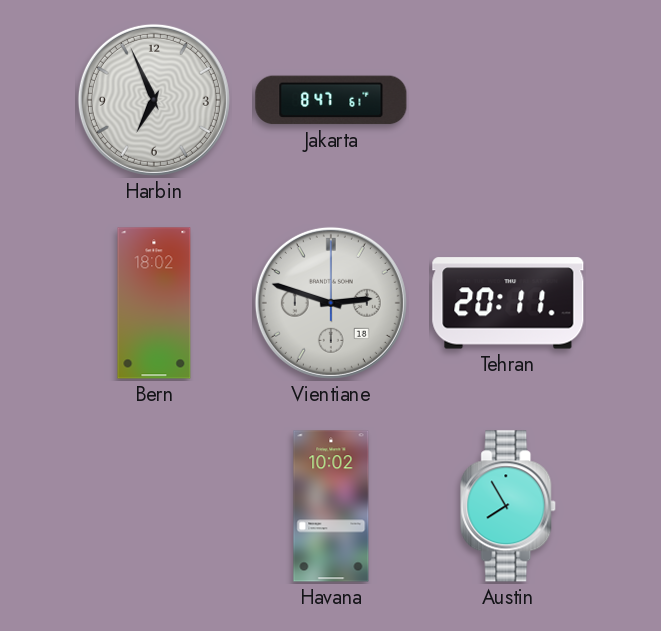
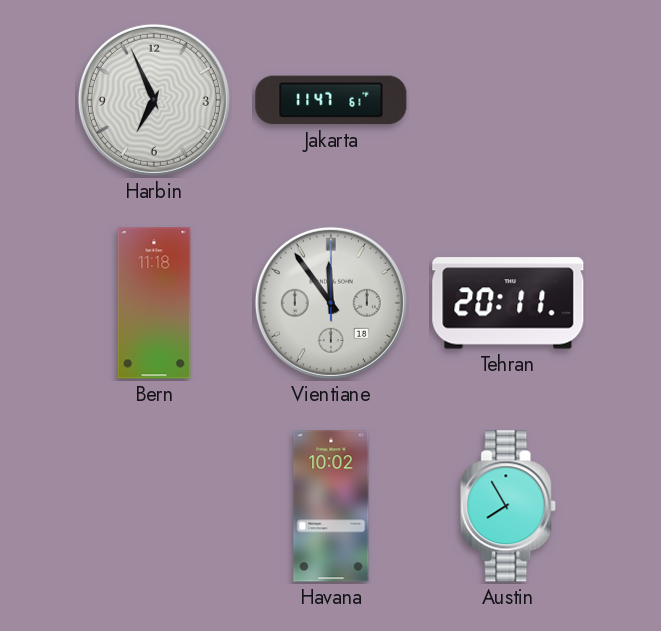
Jakarta: 8:47 -> 11:47
Bern: 18:02 -> 11:18
Vientiane: 2:48 -> 11:54
